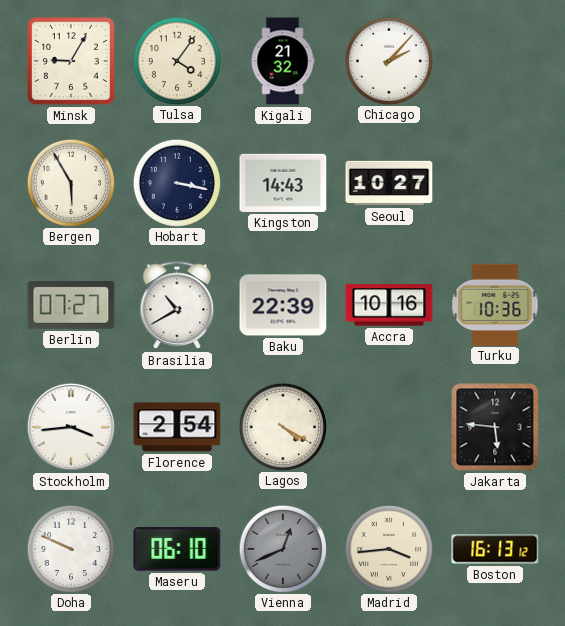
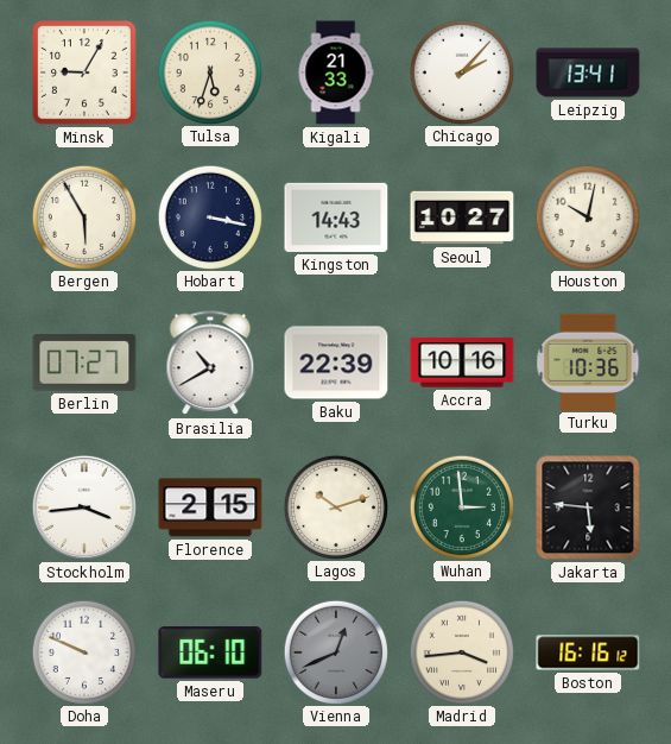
Tulsa: 4:06 -> 5:33
Kigali: 21:32 -> 21:33
Leipzig: none -> 13:41
Houston: none -> 10:02
Florence: 2:54 -> 2:15
Lagos: 4:20 -> 10:12
Wuhan: none -> 2:59
Boston: 16:13 -> 16:16
